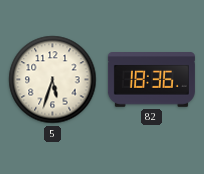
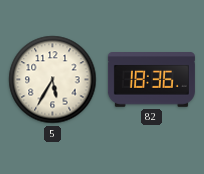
5: 5:33 -> 5:35
